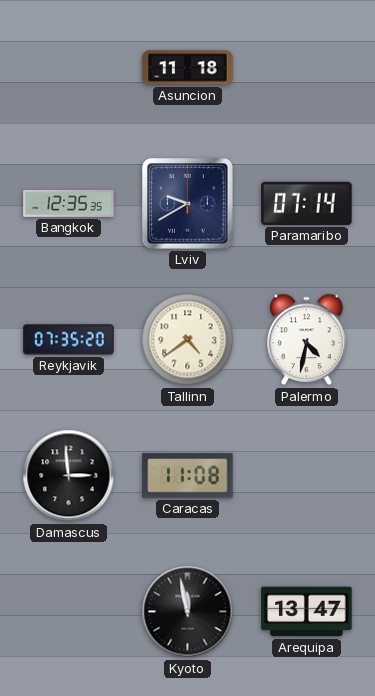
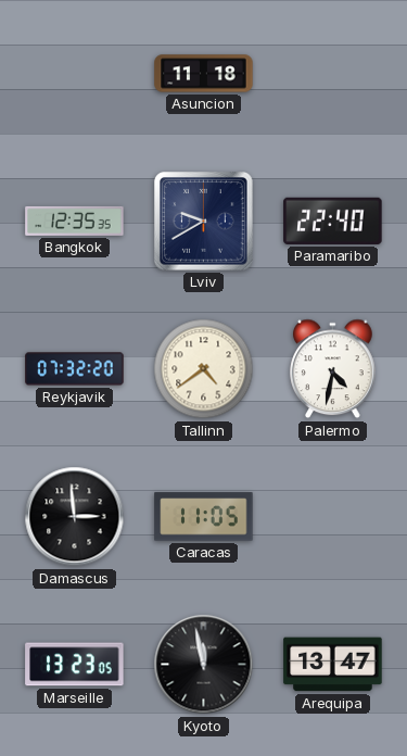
Paramaribo: 07:14 -> 22:40
Reykjavik: 07:35 -> 07:32
Caracas: 11:08 -> 11:05
Marseille: none -> 13:23
